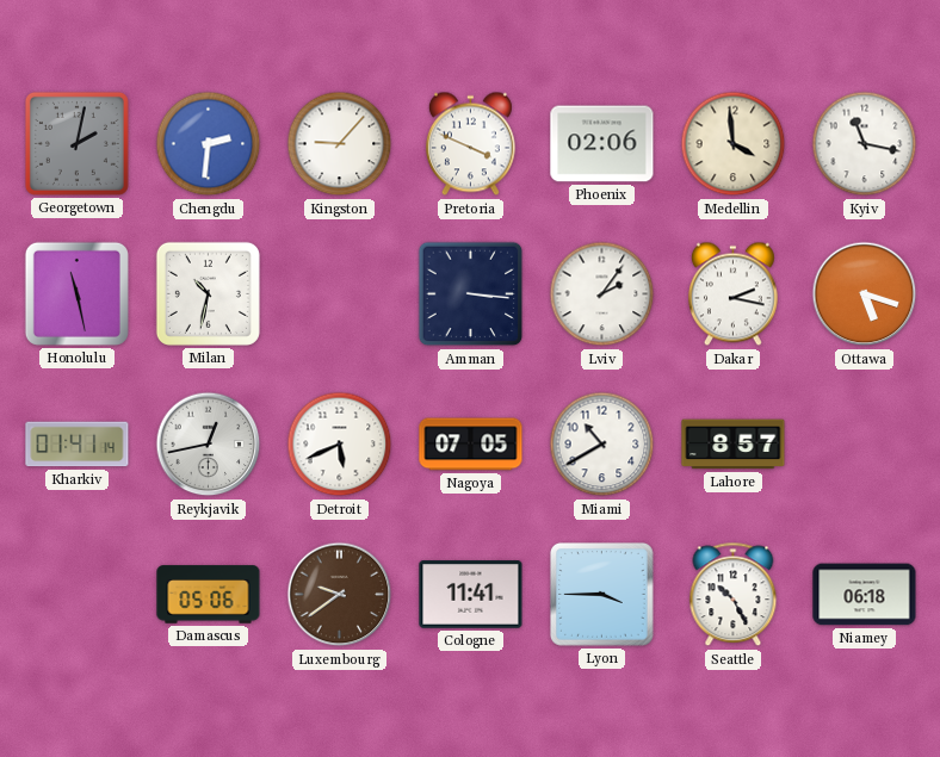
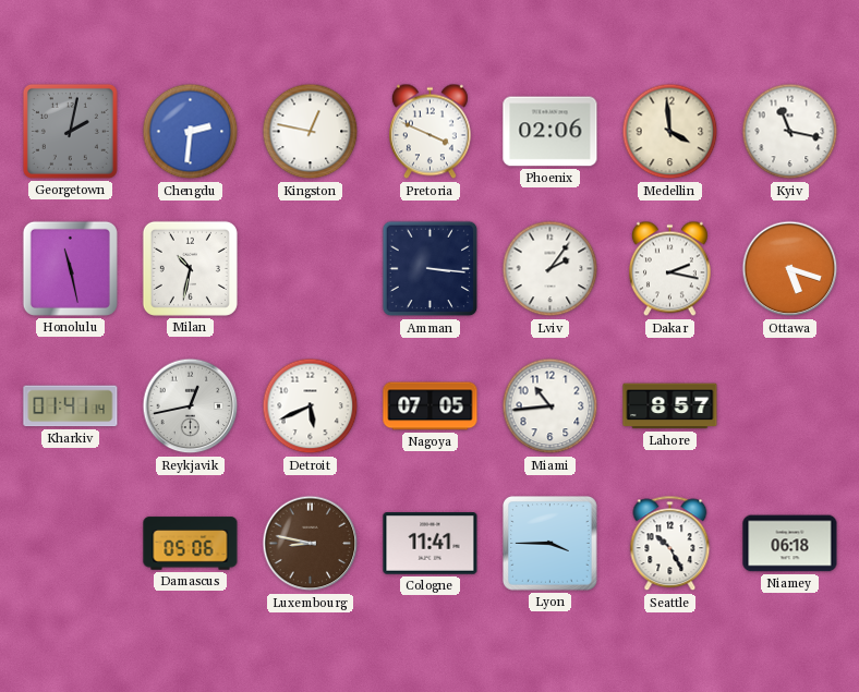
Kingston: 9:07 -> 12:47
Miami: 10:40 -> 10:44
Luxembourg: 9:39 -> 8:47
